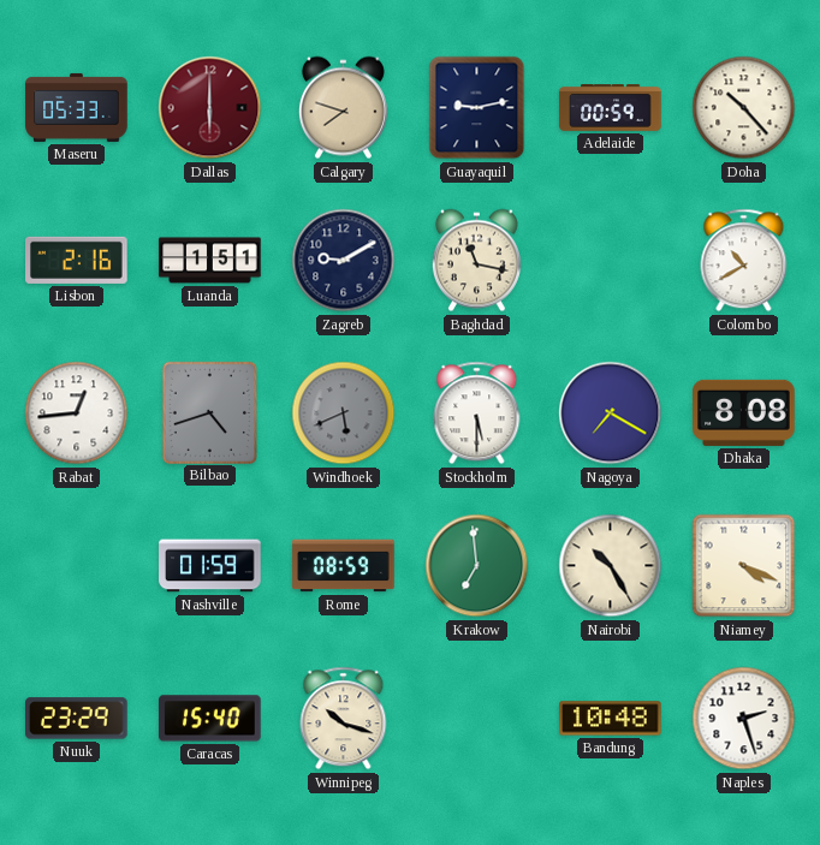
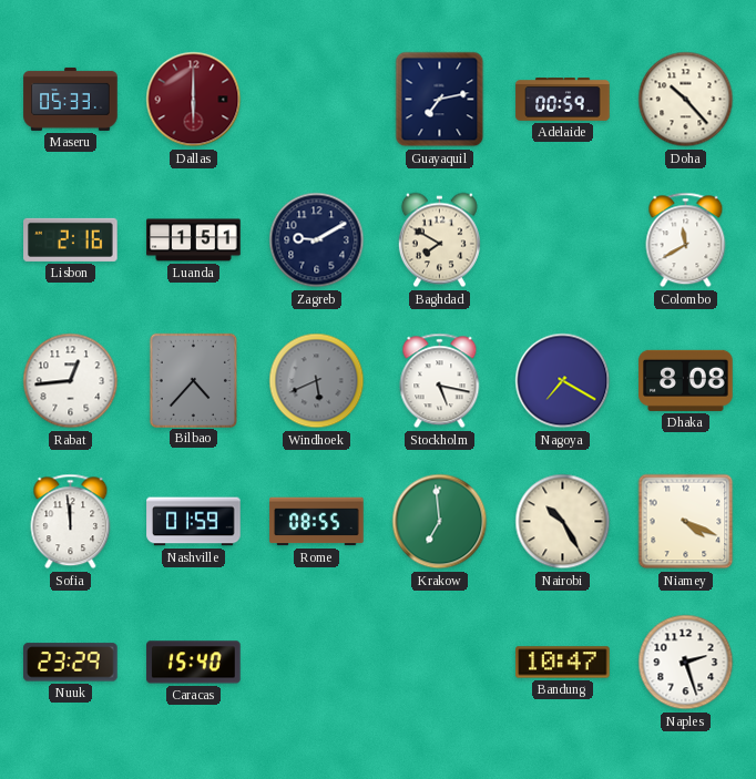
Calgary: 7:48 -> none
Guayaquil: 9:13 -> 7:13
Baghdad: 11:17 -> 7:50
Colombo: 10:40 -> 11:40
Bilbao: 4:42 -> 4:37
Stockholm: 5:30 -> 5:17
Sofia: none -> 11:59
Rome: 08:59 -> 08:55
Winnipeg: 10:18 -> none
Bandung: 10:48 -> 10:47
